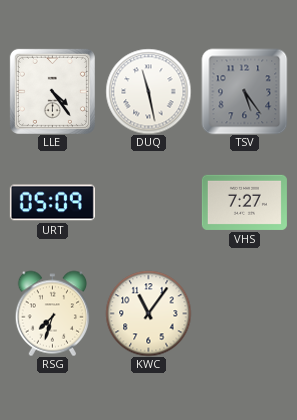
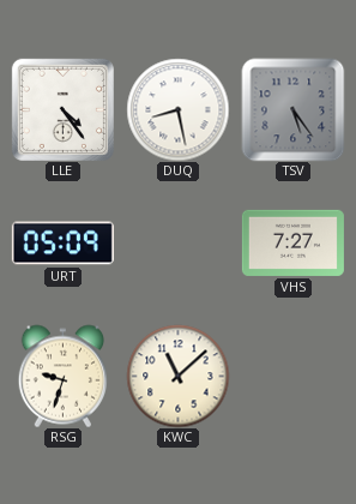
DUQ: 11:28 -> 8:28
RSG: 7:33 -> 9:33
KWC: 11:06 -> 11:08
